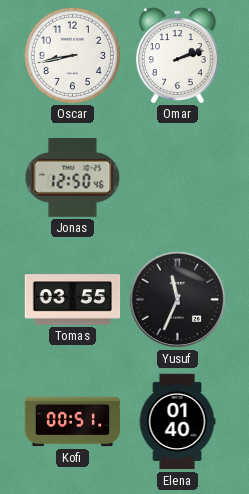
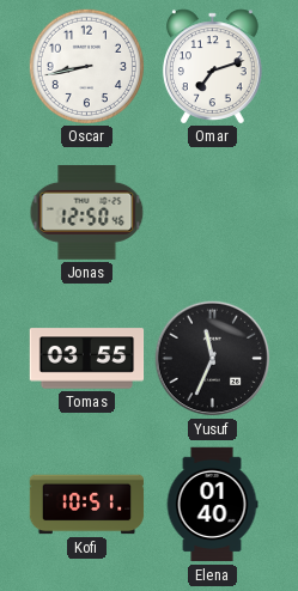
Omar: 2:12 -> 7:12
Kofi: 00:51 -> 10:51
